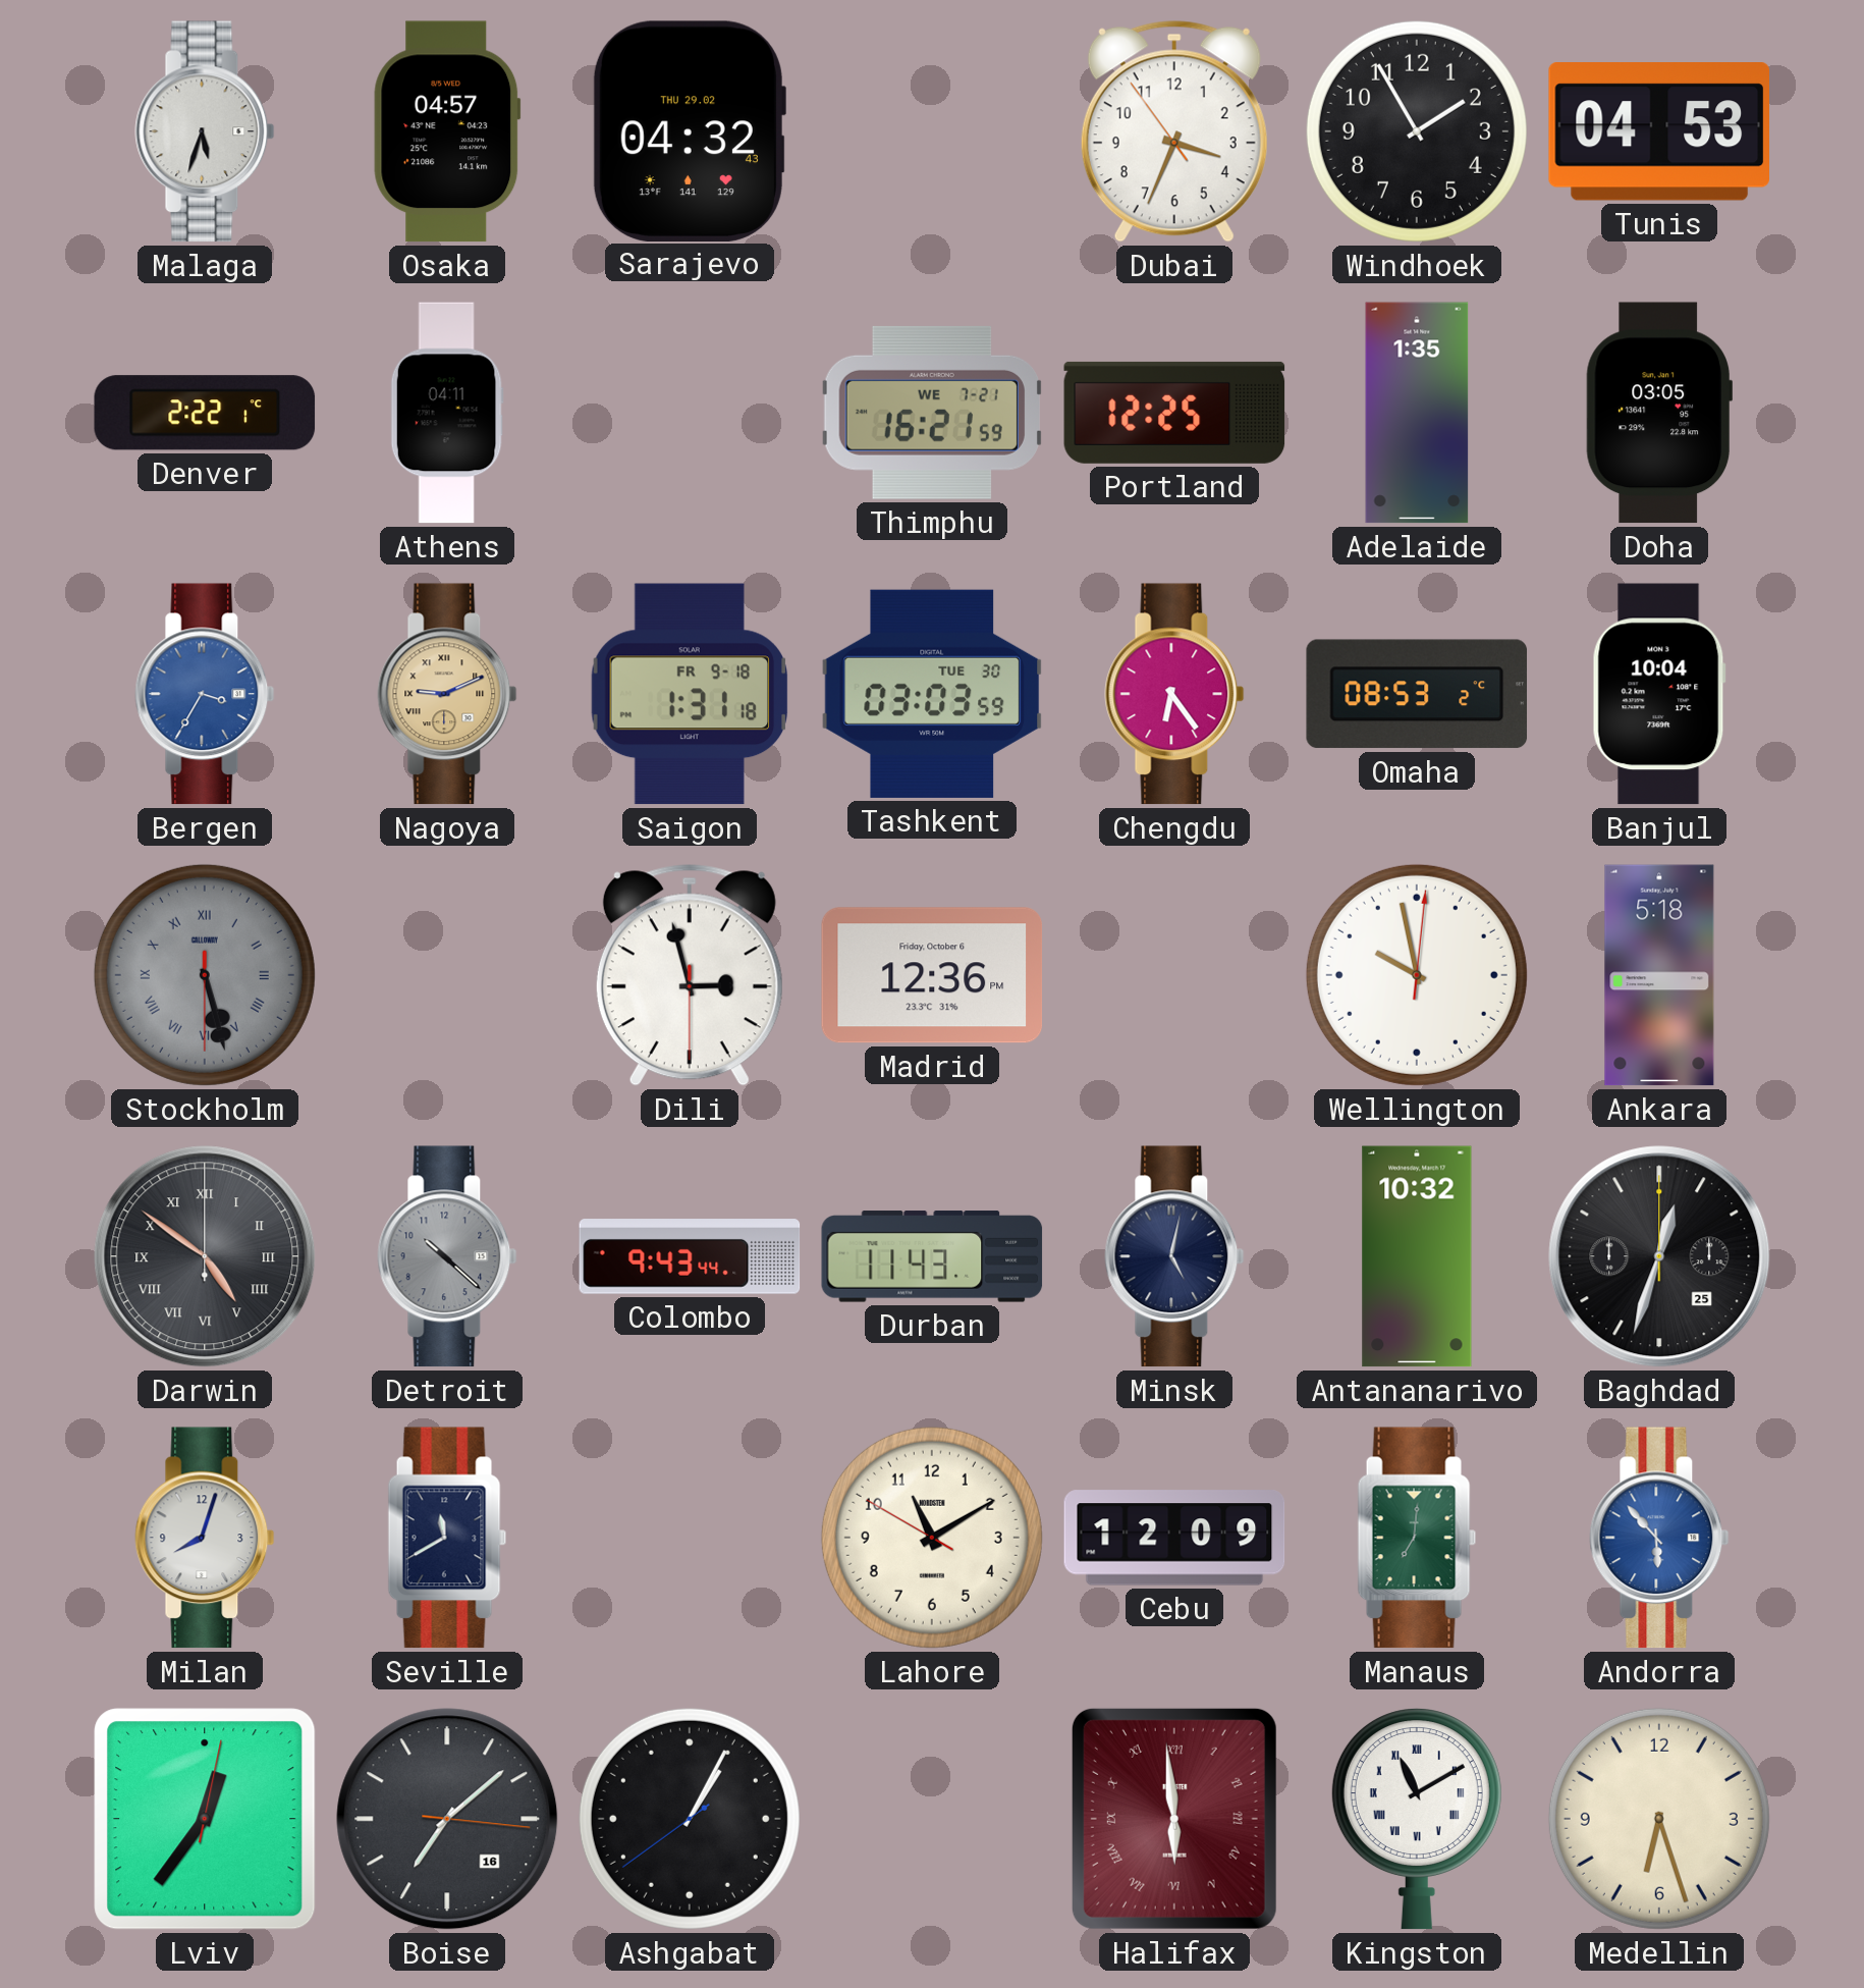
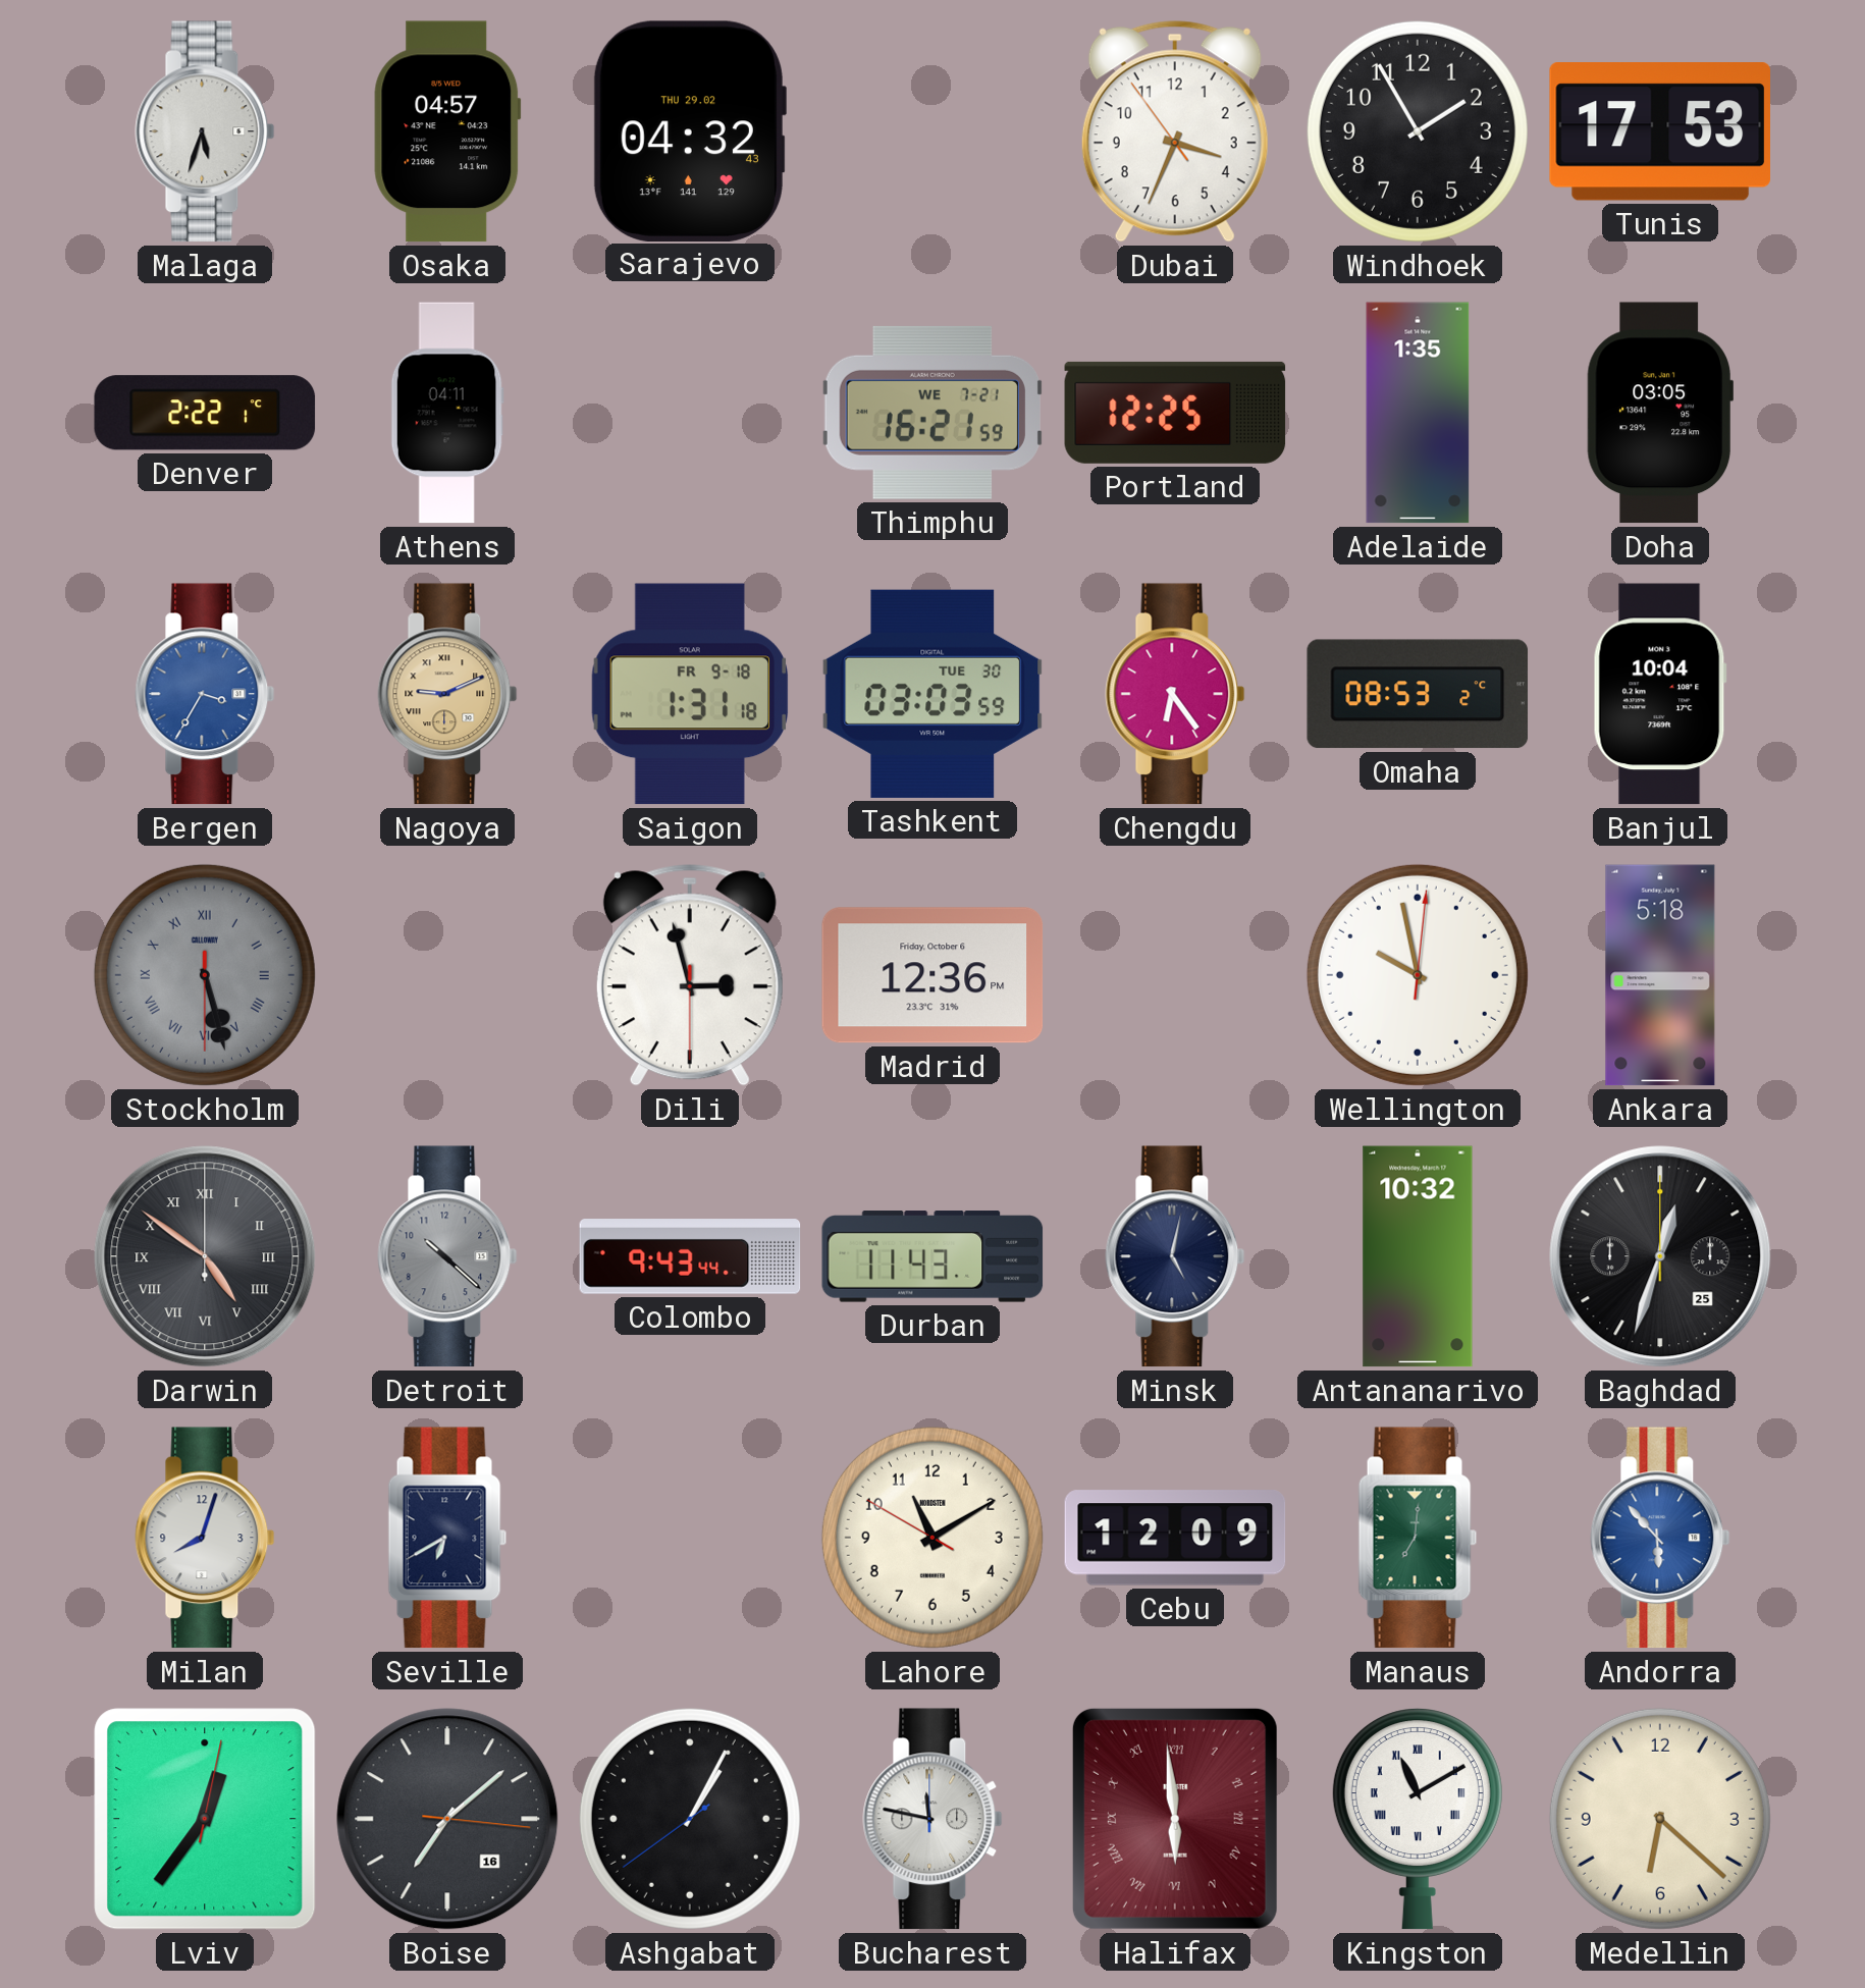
Tunis: 04:53 -> 17:53
Seville: 11:40 -> 6:40
Bucharest: none -> 11:47
Medellin: 6:27 -> 6:22
